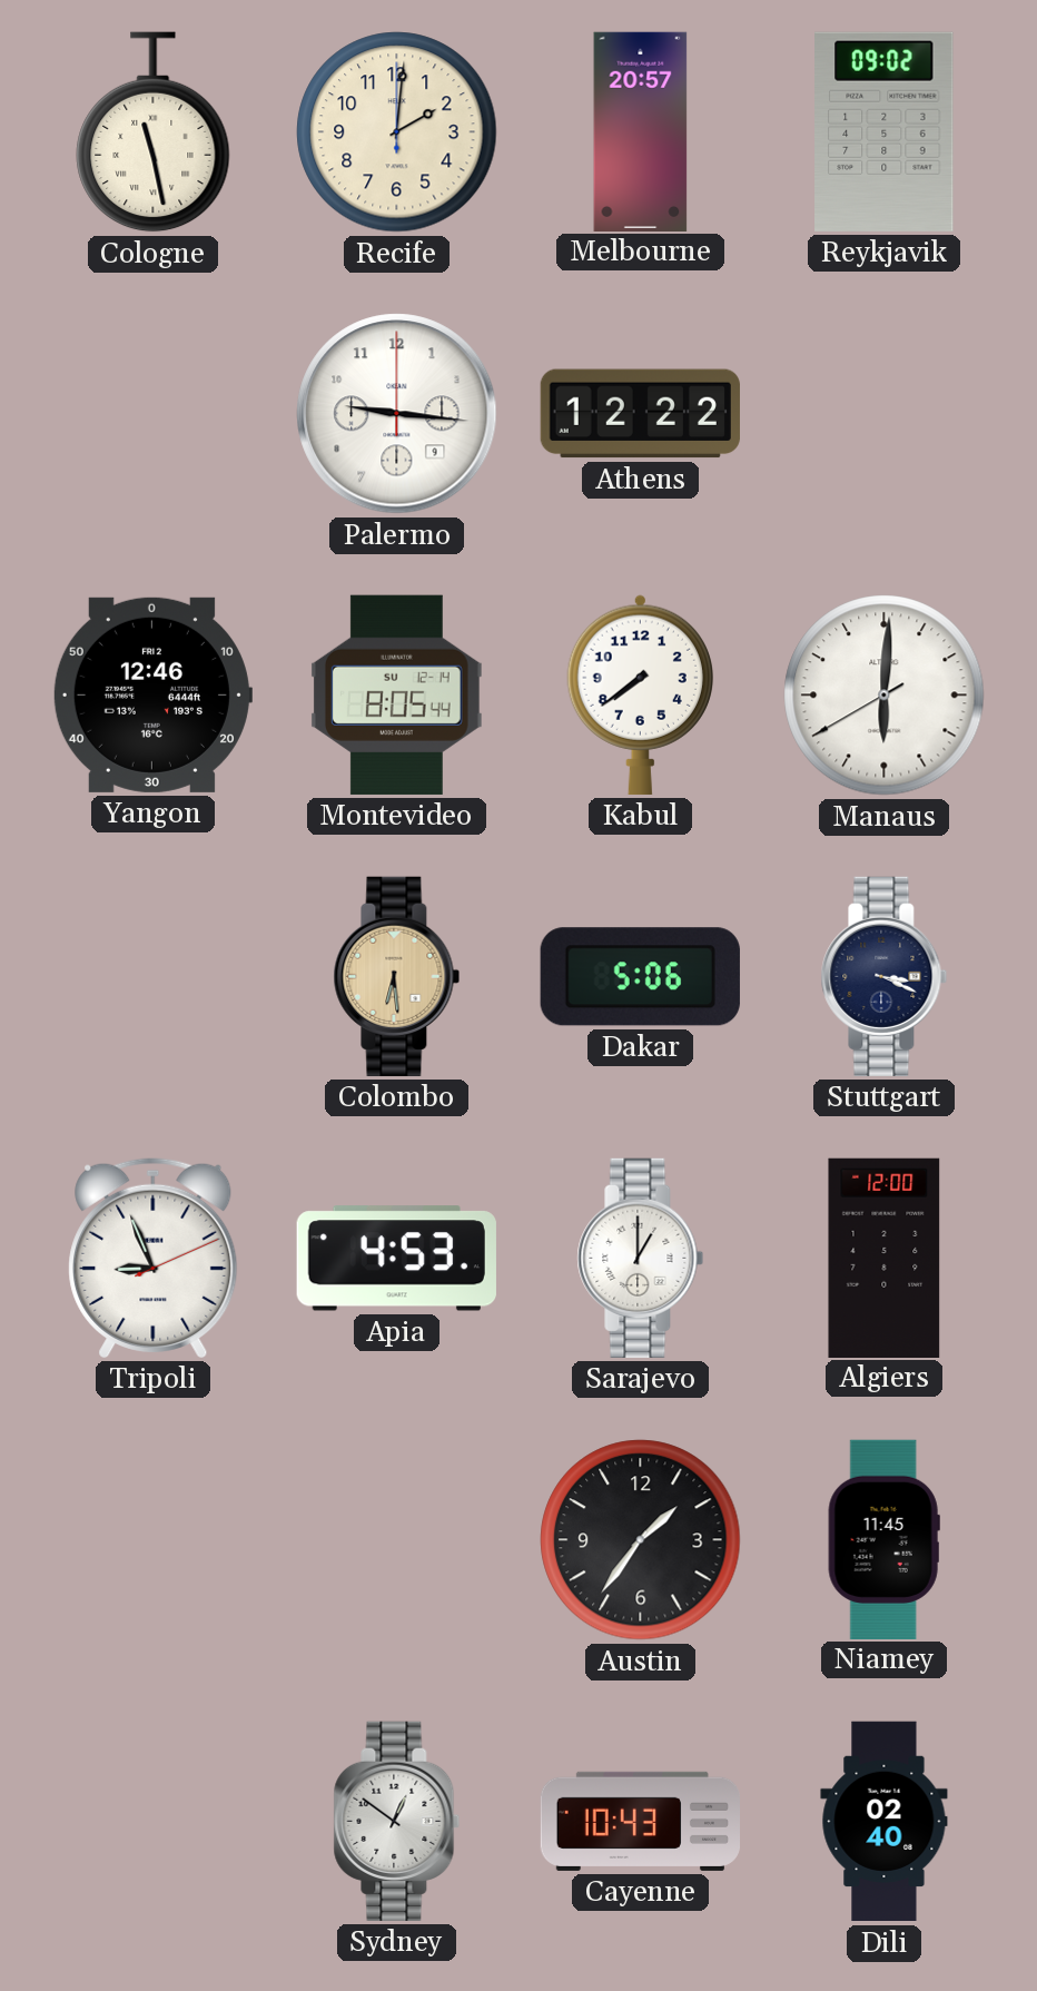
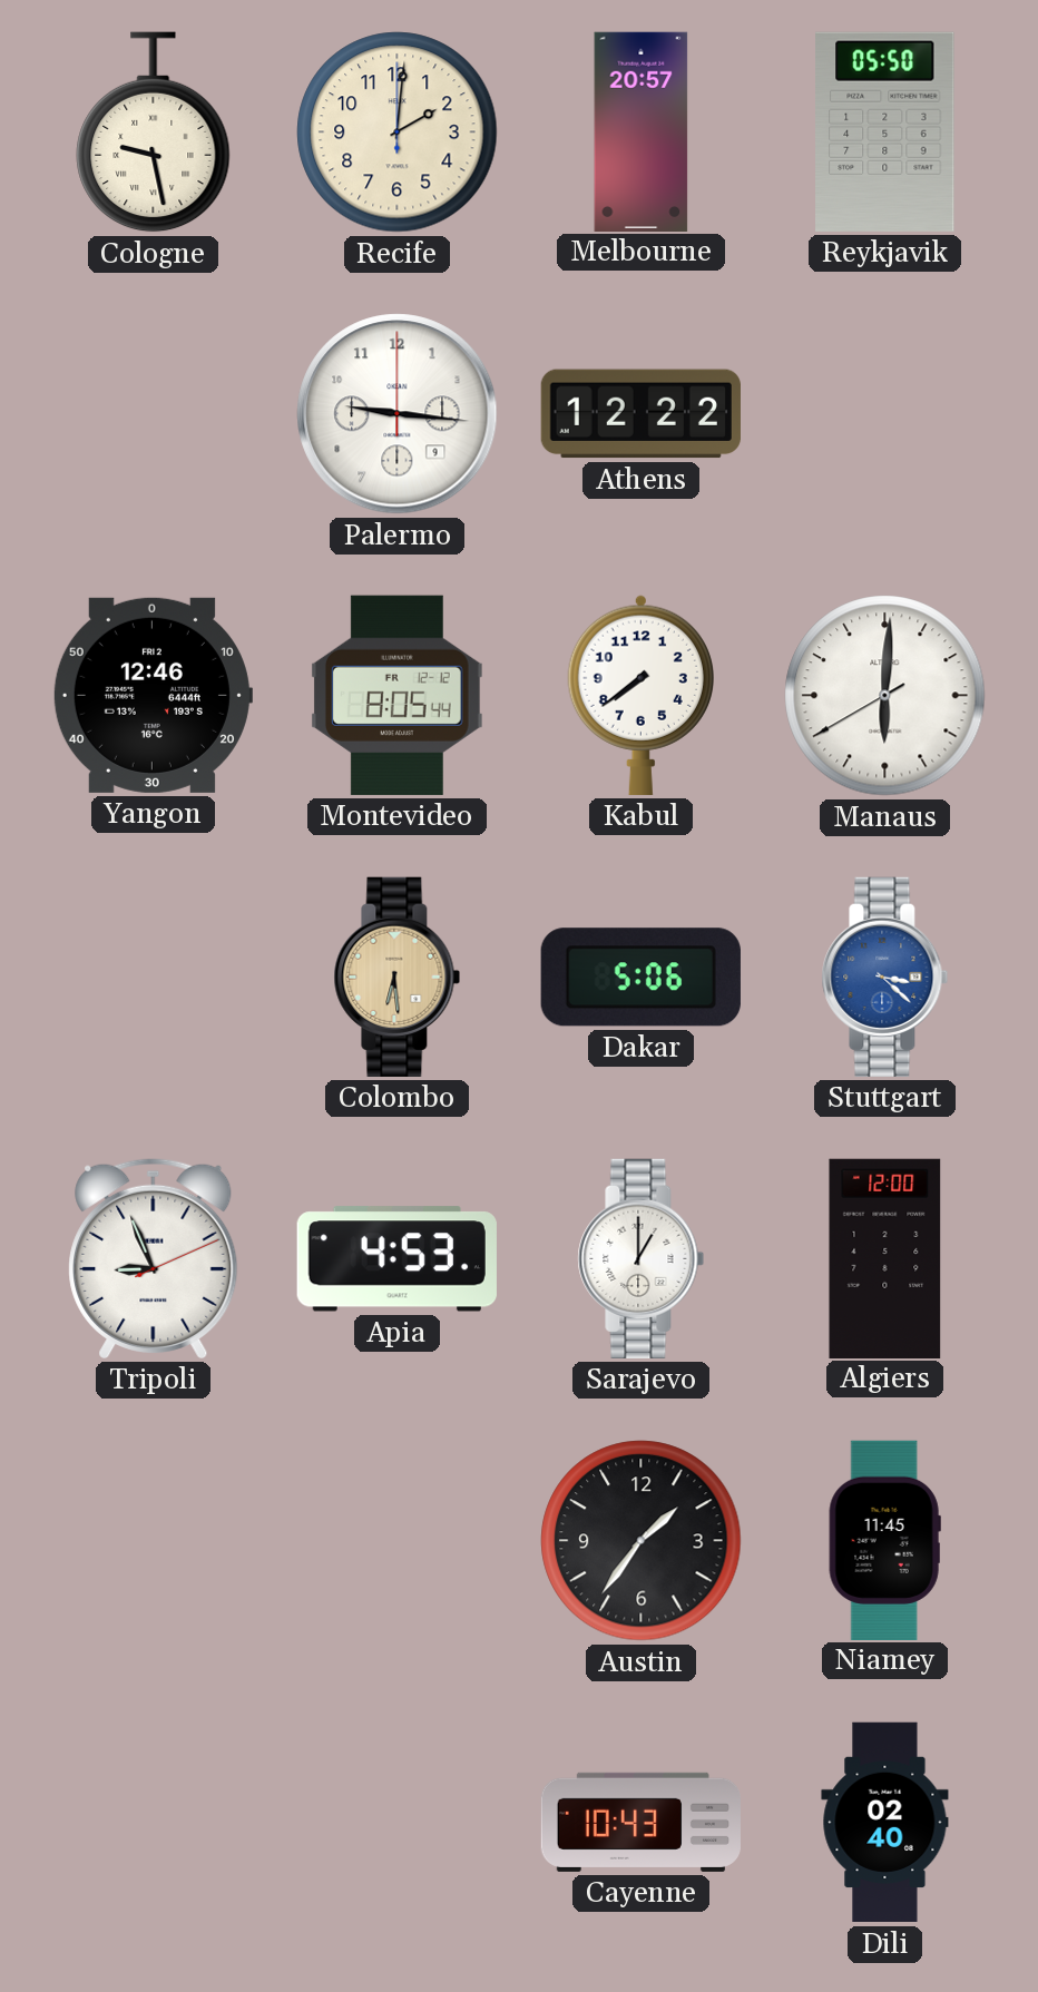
Cologne: 11:28 -> 9:28
Reykjavik: 09:02 -> 05:50
Montevideo date: SU 12-14 -> FR 12-12
Stuttgart: 3:19 -> 3:22
Stuttgart dial: navy -> blue
Sydney: 12:51 -> none
